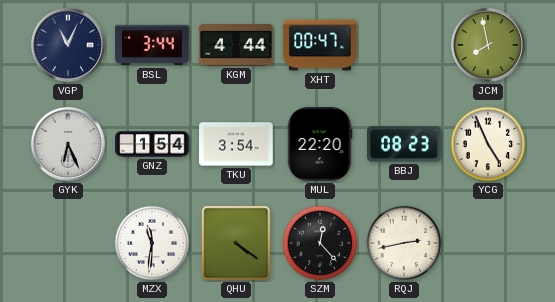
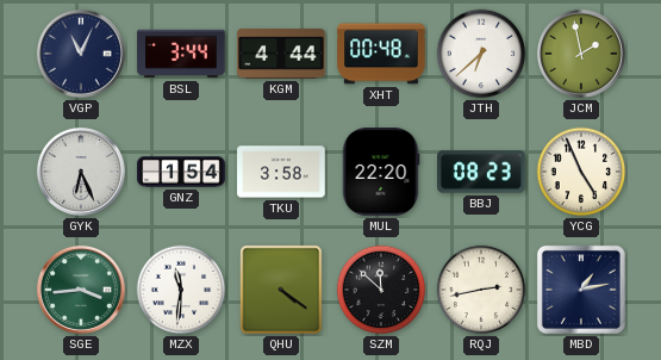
XHT: 00:47 -> 00:48
JTH: none -> 6:38
JCM: 7:58 -> 1:58
TKU: 3:54 -> 3:58
SGE: none -> 3:44
SZM: 12:23 -> 11:52
MBD: none -> 1:13
